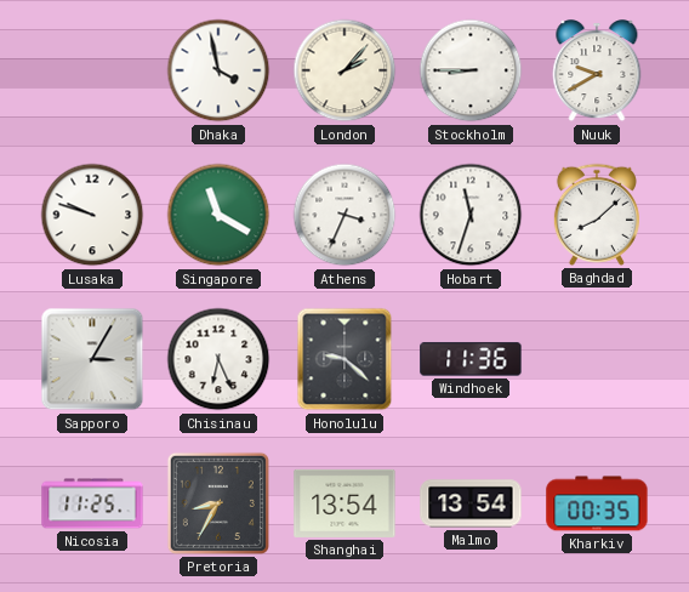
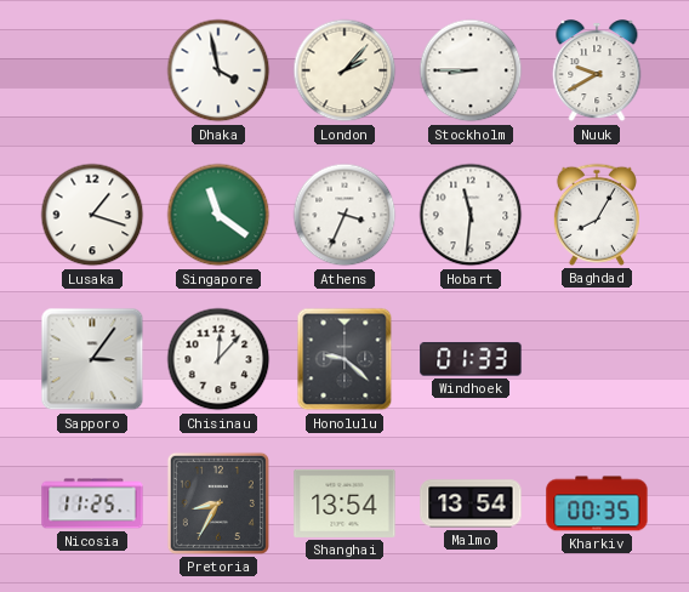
Lusaka: 9:48 -> 1:18
Singapore: 11:20 -> 11:21
Hobart: 11:33 -> 11:31
Baghdad: 8:08 -> 8:05
Sapporo: 3:05 -> 3:06
Chisinau: 6:26 -> 12:07
Windhoek: 11:36 -> 01:33
